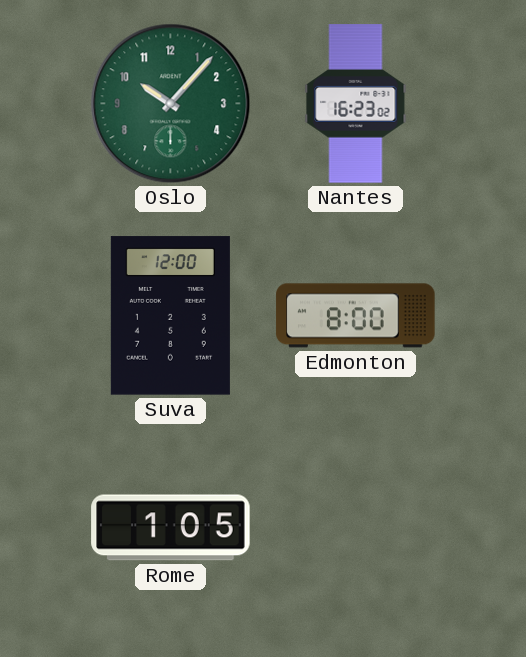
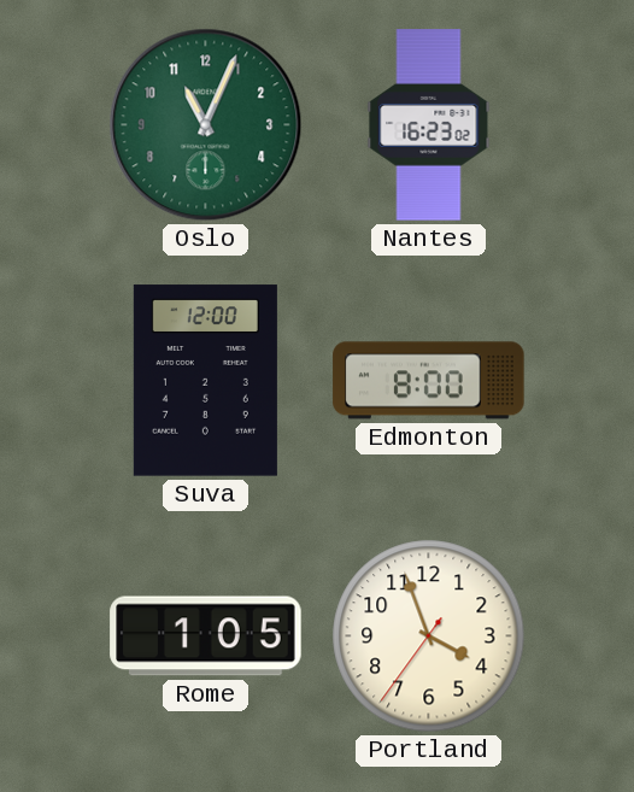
Oslo: 10:07 -> 11:04
Portland: none -> 3:56
